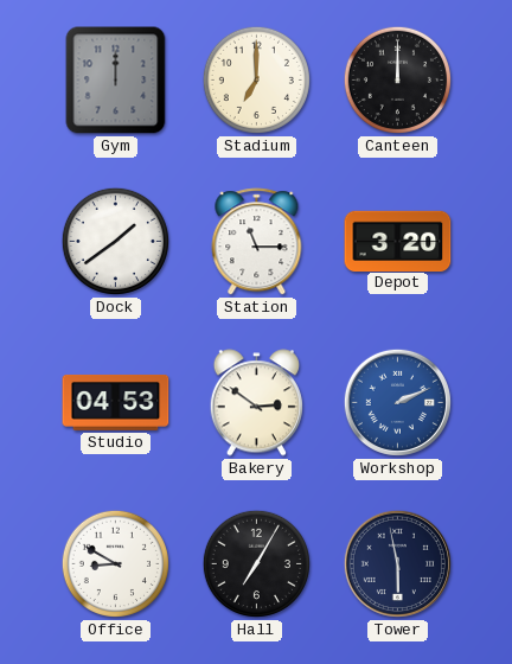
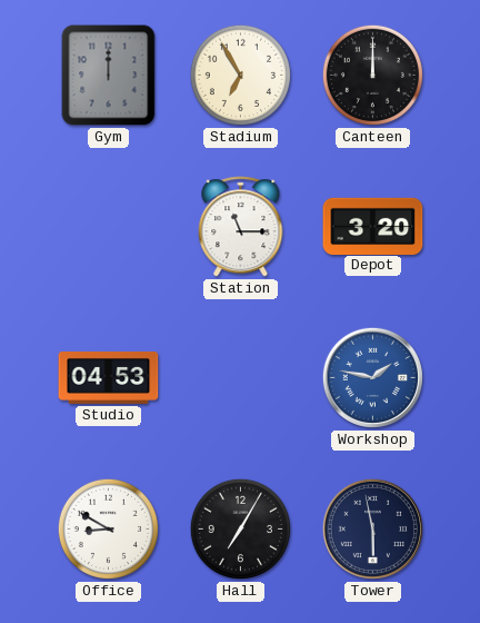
Stadium: 7:00 -> 6:55
Dock: 1:39 -> none
Bakery: 2:51 -> none
Workshop: 2:11 -> 1:47
